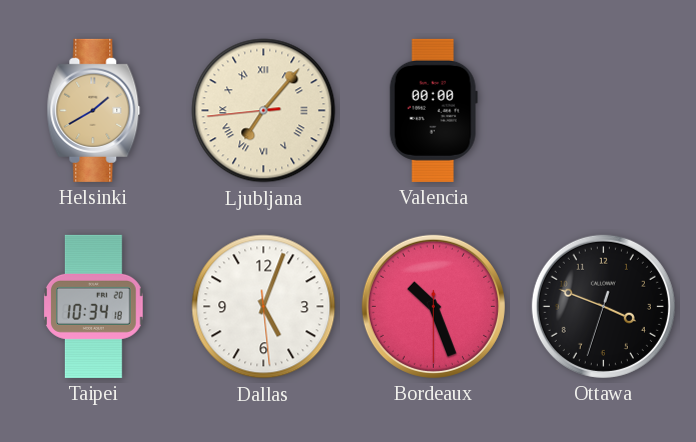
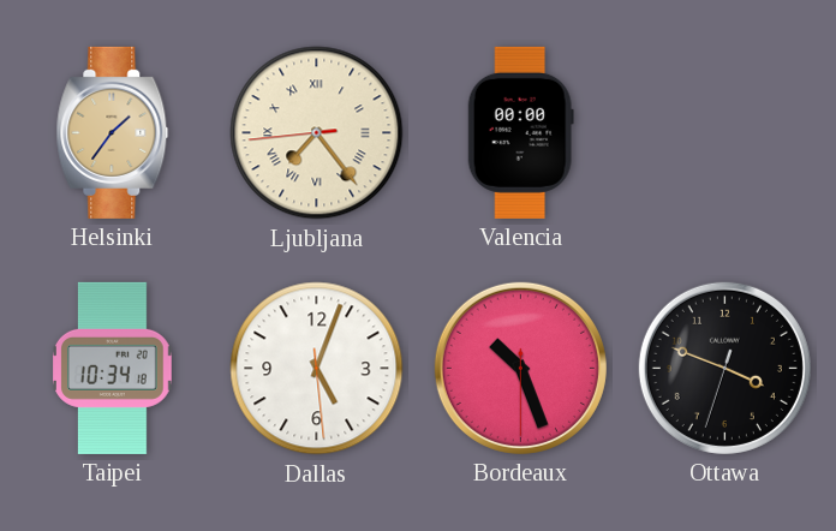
Helsinki: 1:40 -> 1:36
Ljubljana: 7:06 -> 7:23
